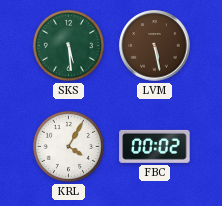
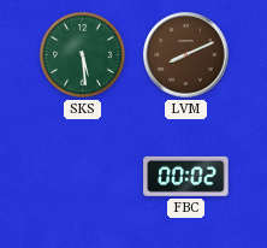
LVM: 5:28 -> 8:11
KRL: 4:05 -> none
